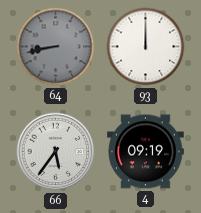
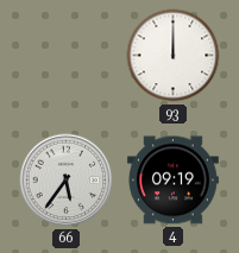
64: 8:43 -> none
